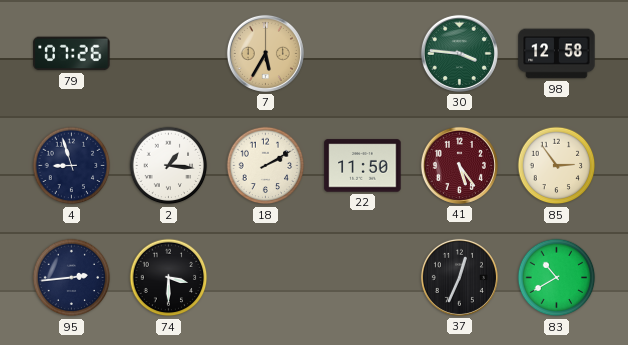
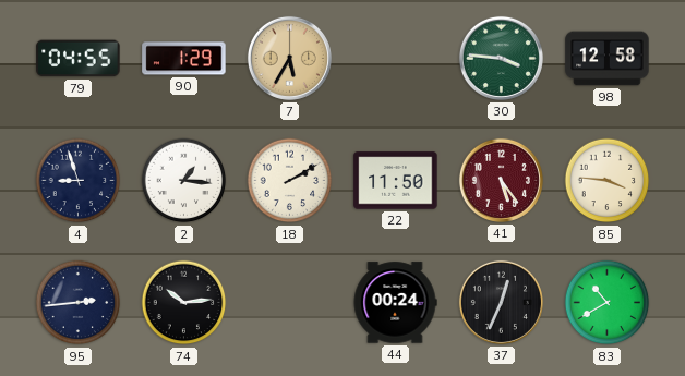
79: 07:26 -> 04:55
90: none -> 1:29
85: 2:54 -> 3:46
74: 3:30 -> 10:14
44: none -> 00:24
